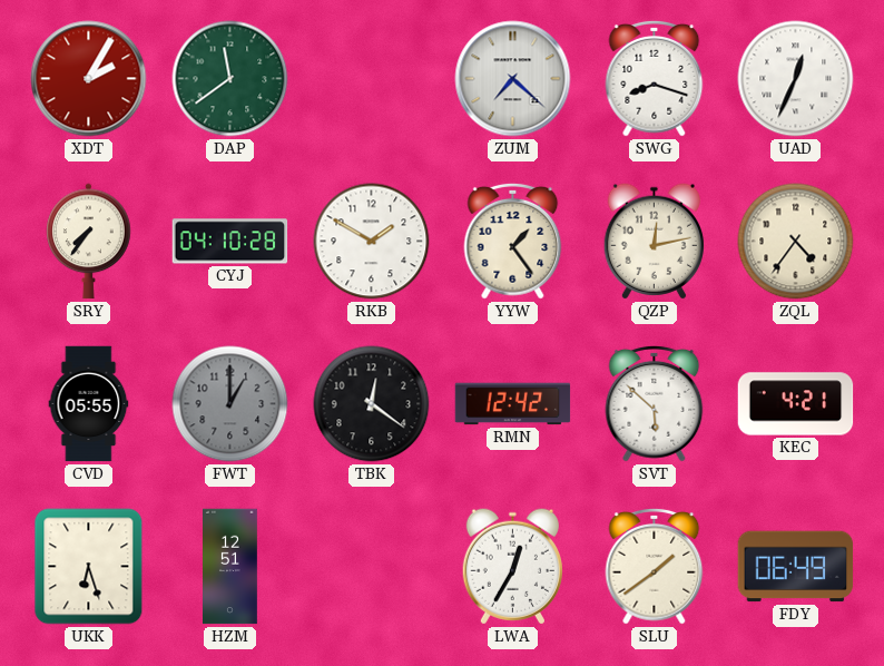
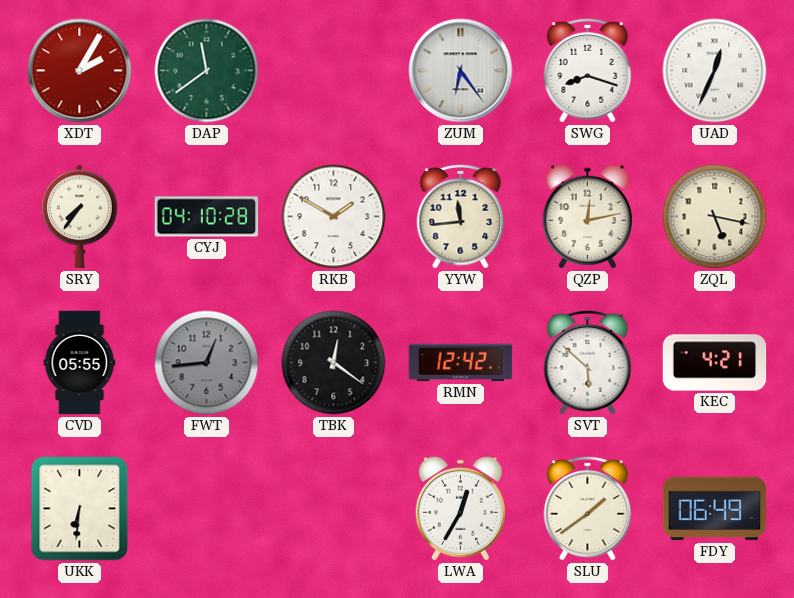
ZUM: 7:22 -> 6:24
YYW: 1:24 -> 11:44
ZQL: 4:36 -> 5:17
FWT: 1:00 -> 12:44
UKK: 6:27 -> 6:31
HZM: 12:51 -> none
